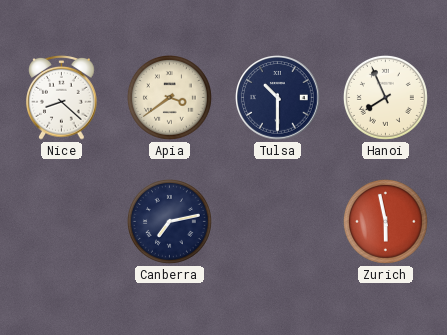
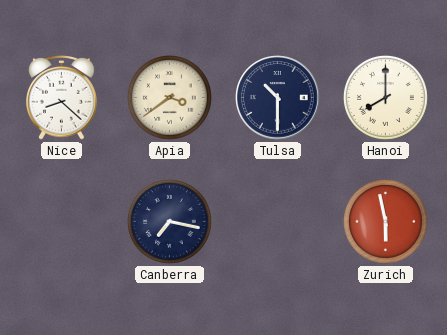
Hanoi: 7:56 -> 8:00
Canberra: 7:13 -> 7:17
